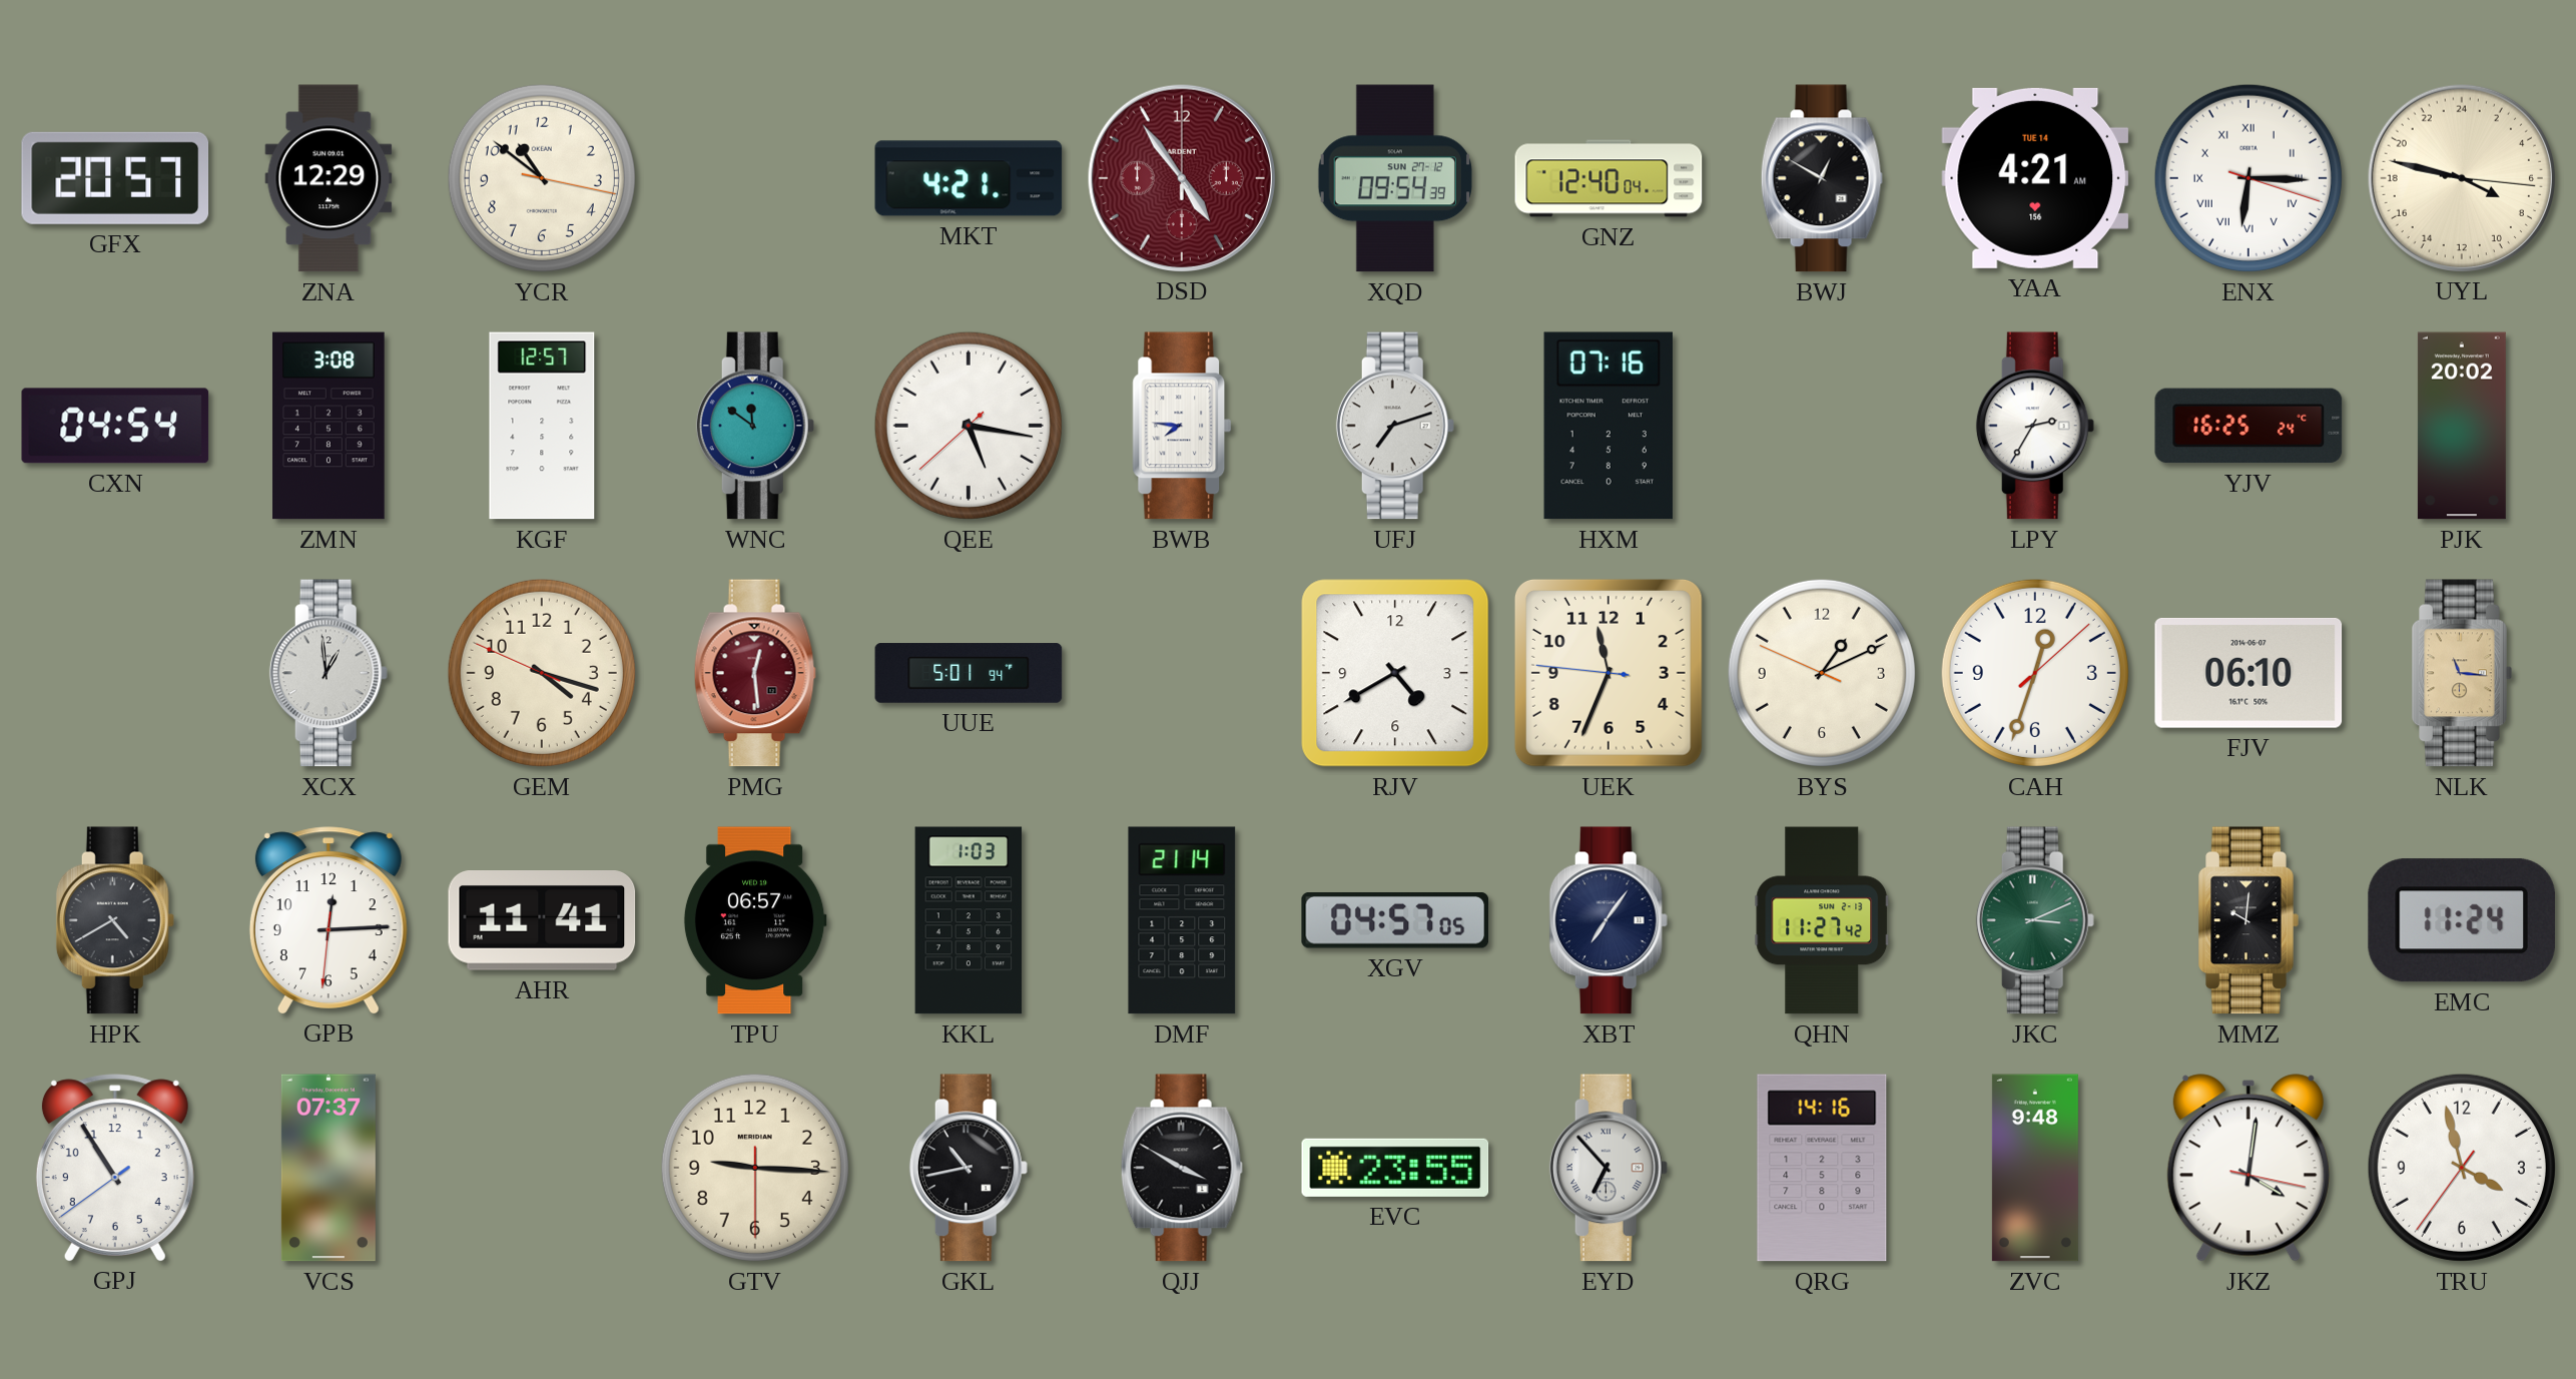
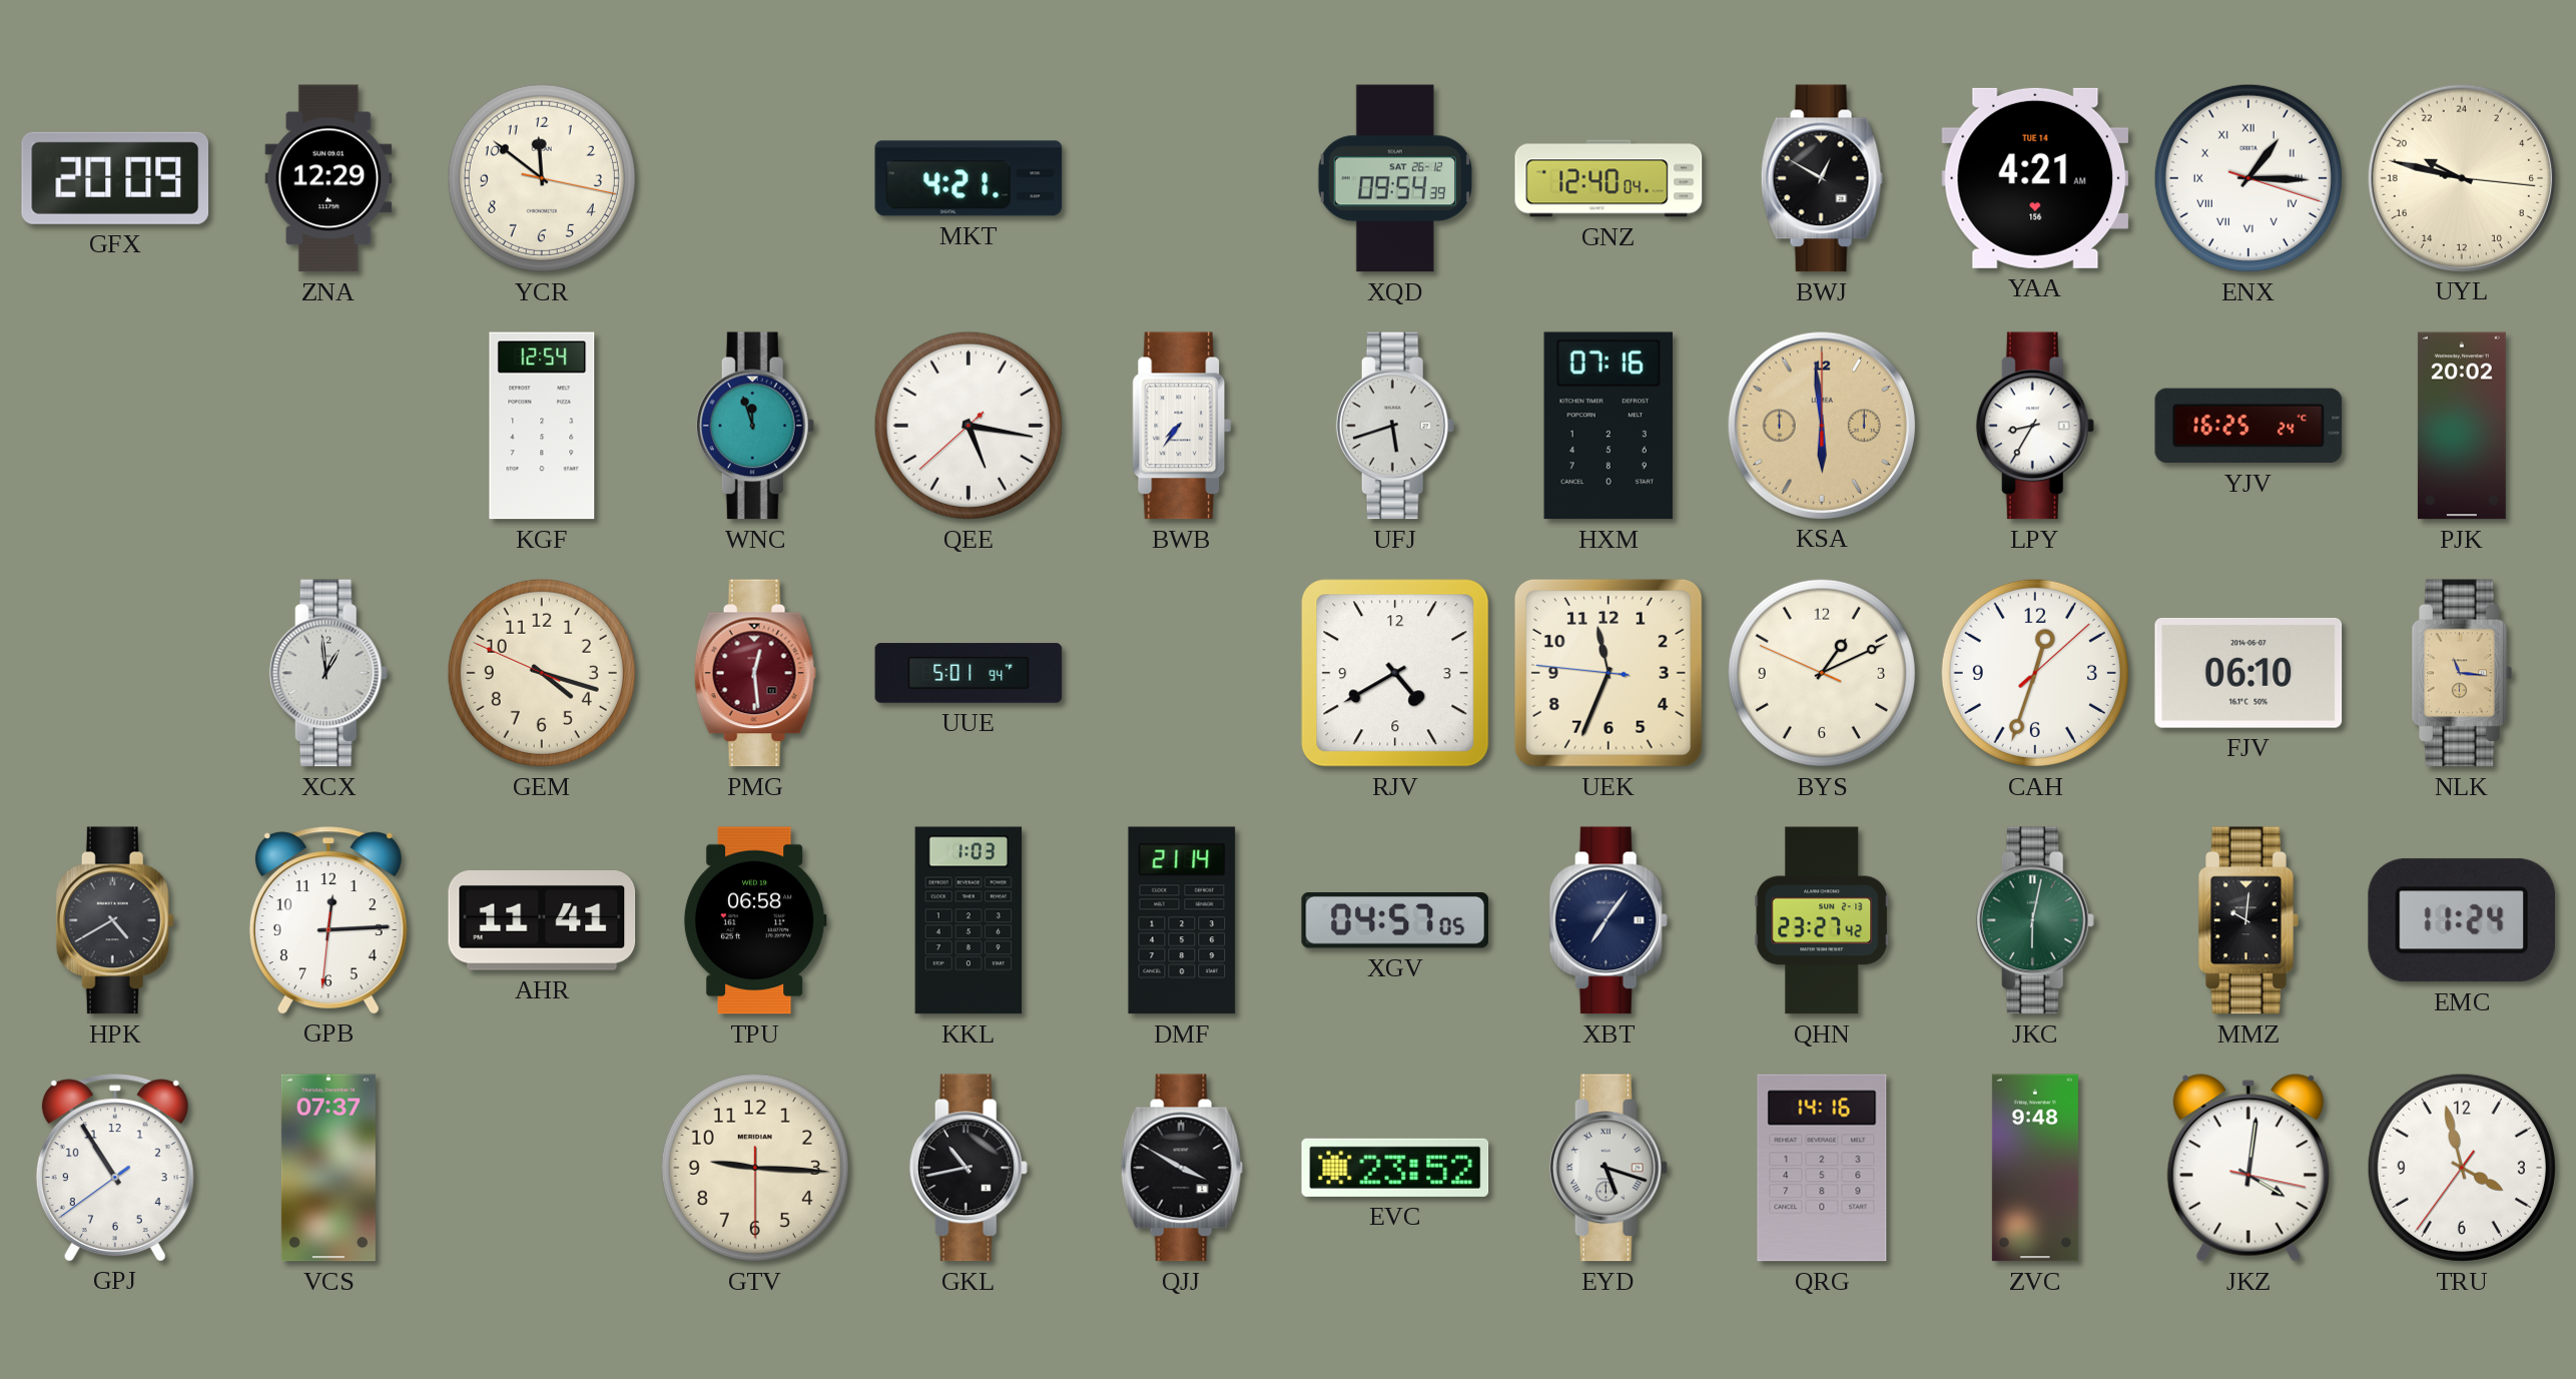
GFX: 20:57 -> 20:09
YCR: 10:51 -> 11:51
DSD: 4:54 -> none
XQD date: SUN 27-12 -> SAT 26-12
ENX: 6:15 -> 1:15
UYL: 7:47 -> 19:47
CXN: 04:54 -> none
ZMN: 3:08 -> none
KGF: 12:57 -> 12:54
WNC: 11:51 -> 11:57
BWB: 7:46 -> 7:36
UFJ: 7:12 -> 5:42
KSA: none -> 5:59
LPY: 2:35 -> 8:35
TPU: 06:57 -> 06:58
QHN: 11:27 -> 23:27
JKC: 3:11 -> 6:02
EVC: 23:55 -> 23:52
EYD: 6:53 -> 5:18
